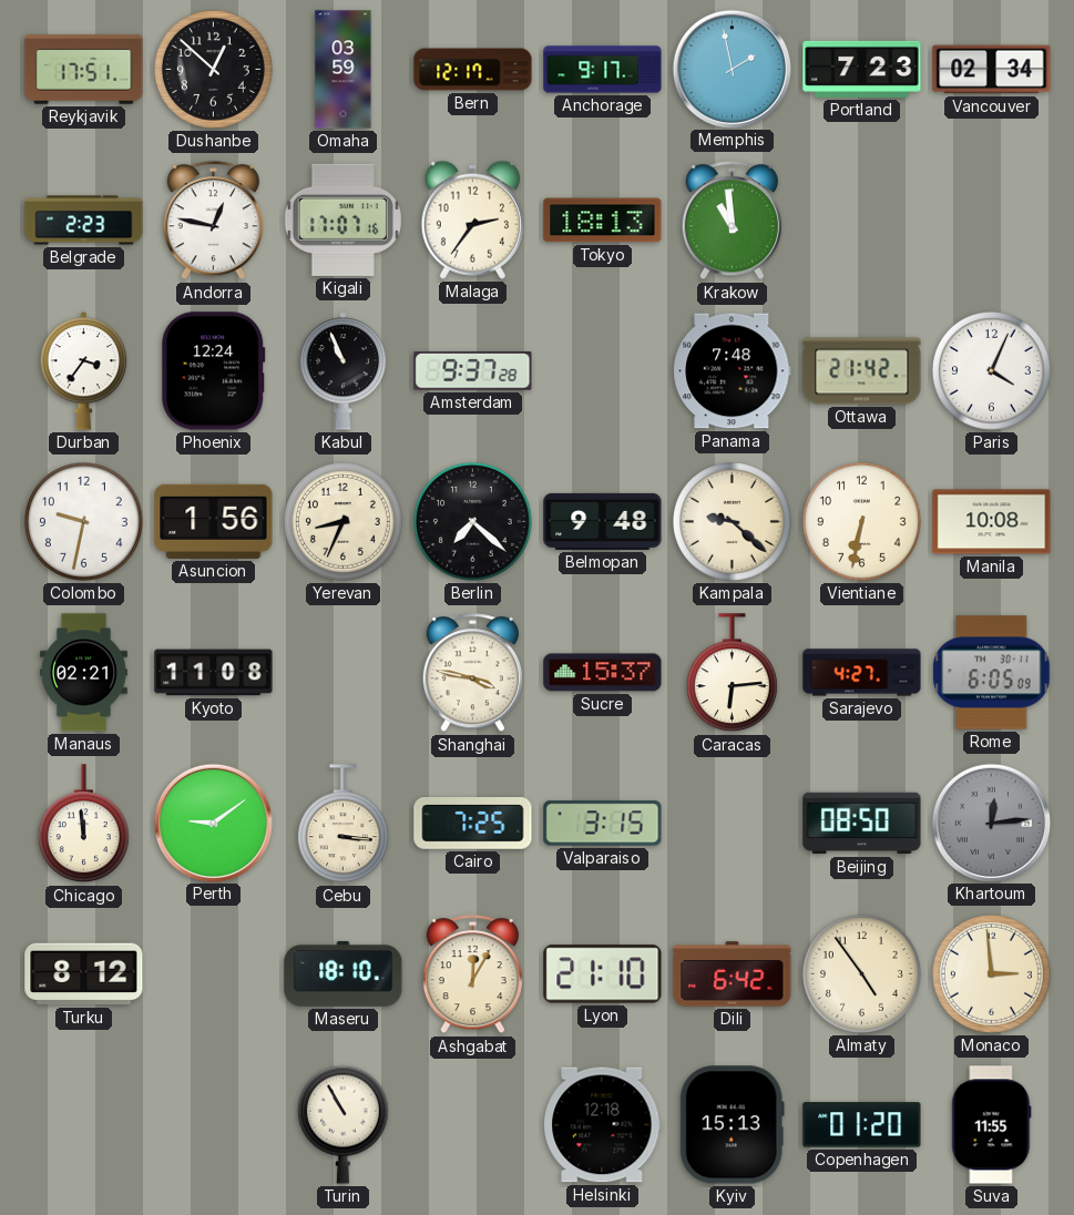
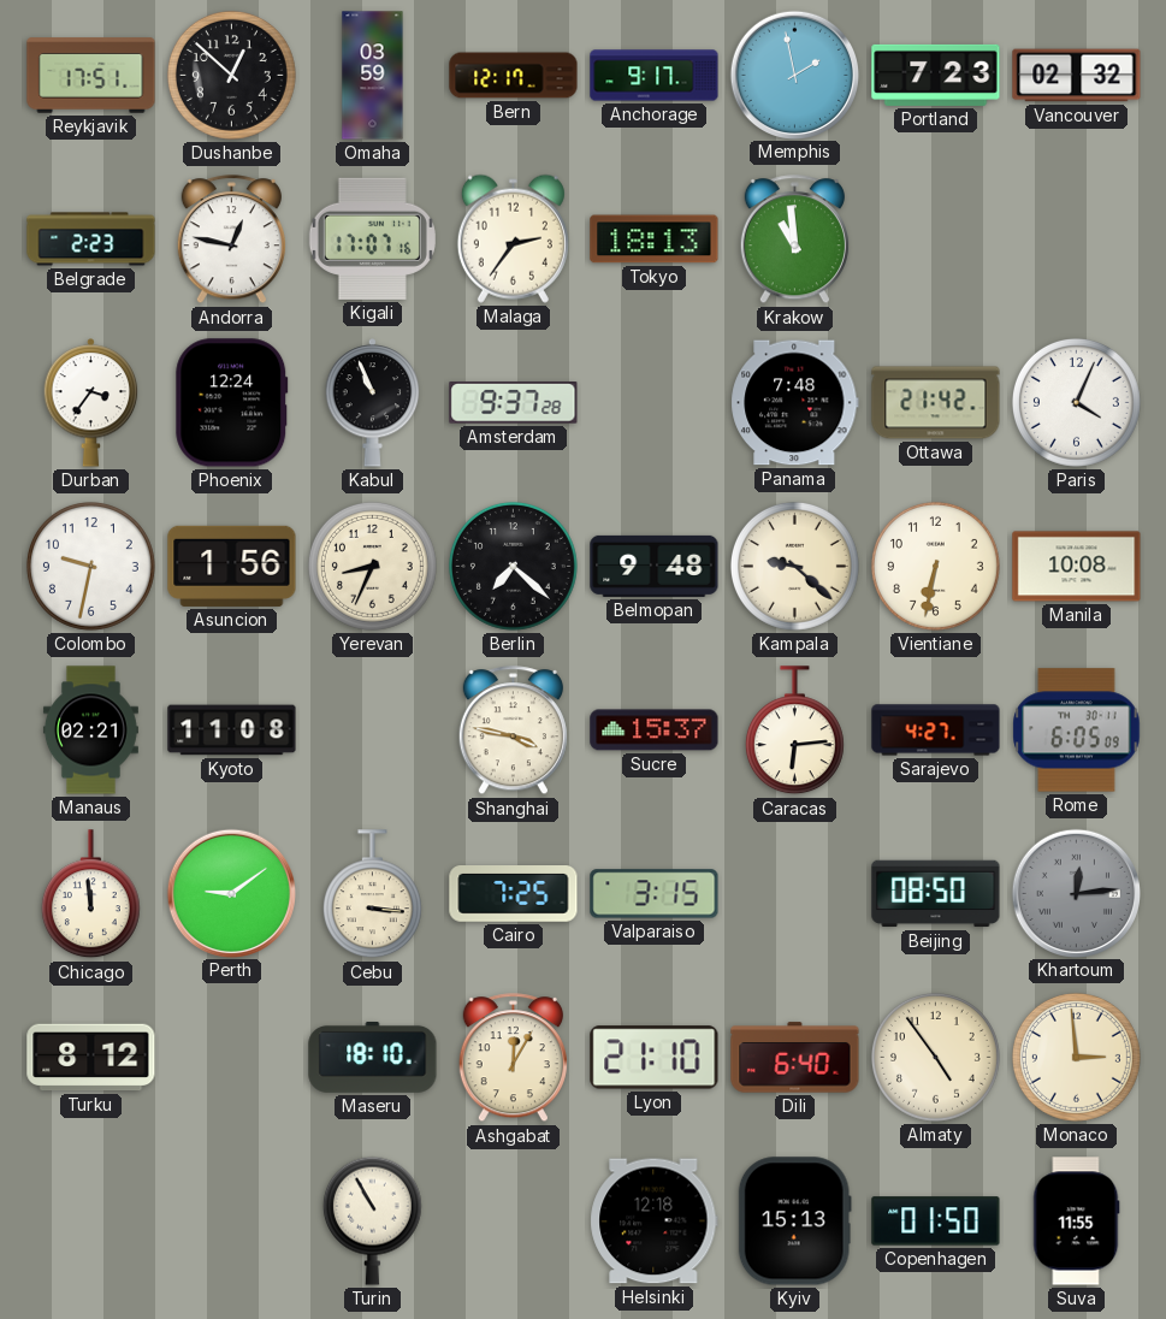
Vancouver: 02:34 -> 02:32
Dili: 6:42 -> 6:40
Copenhagen: 01:20 -> 01:50
